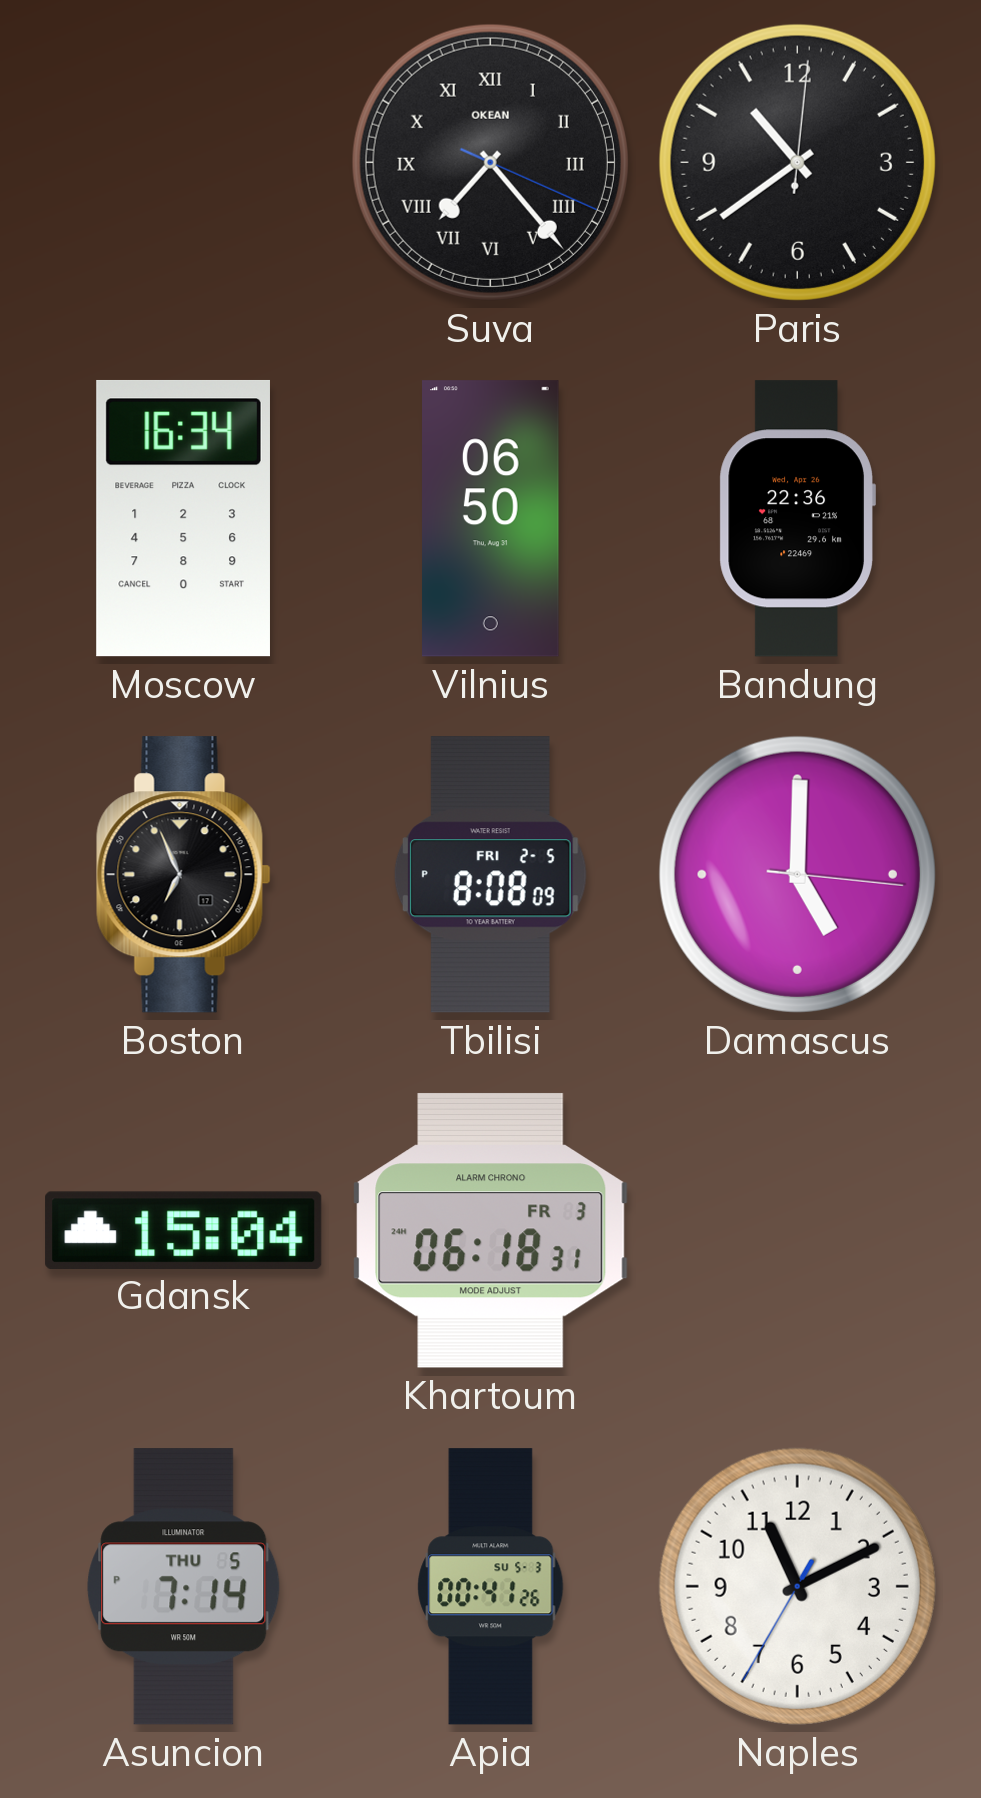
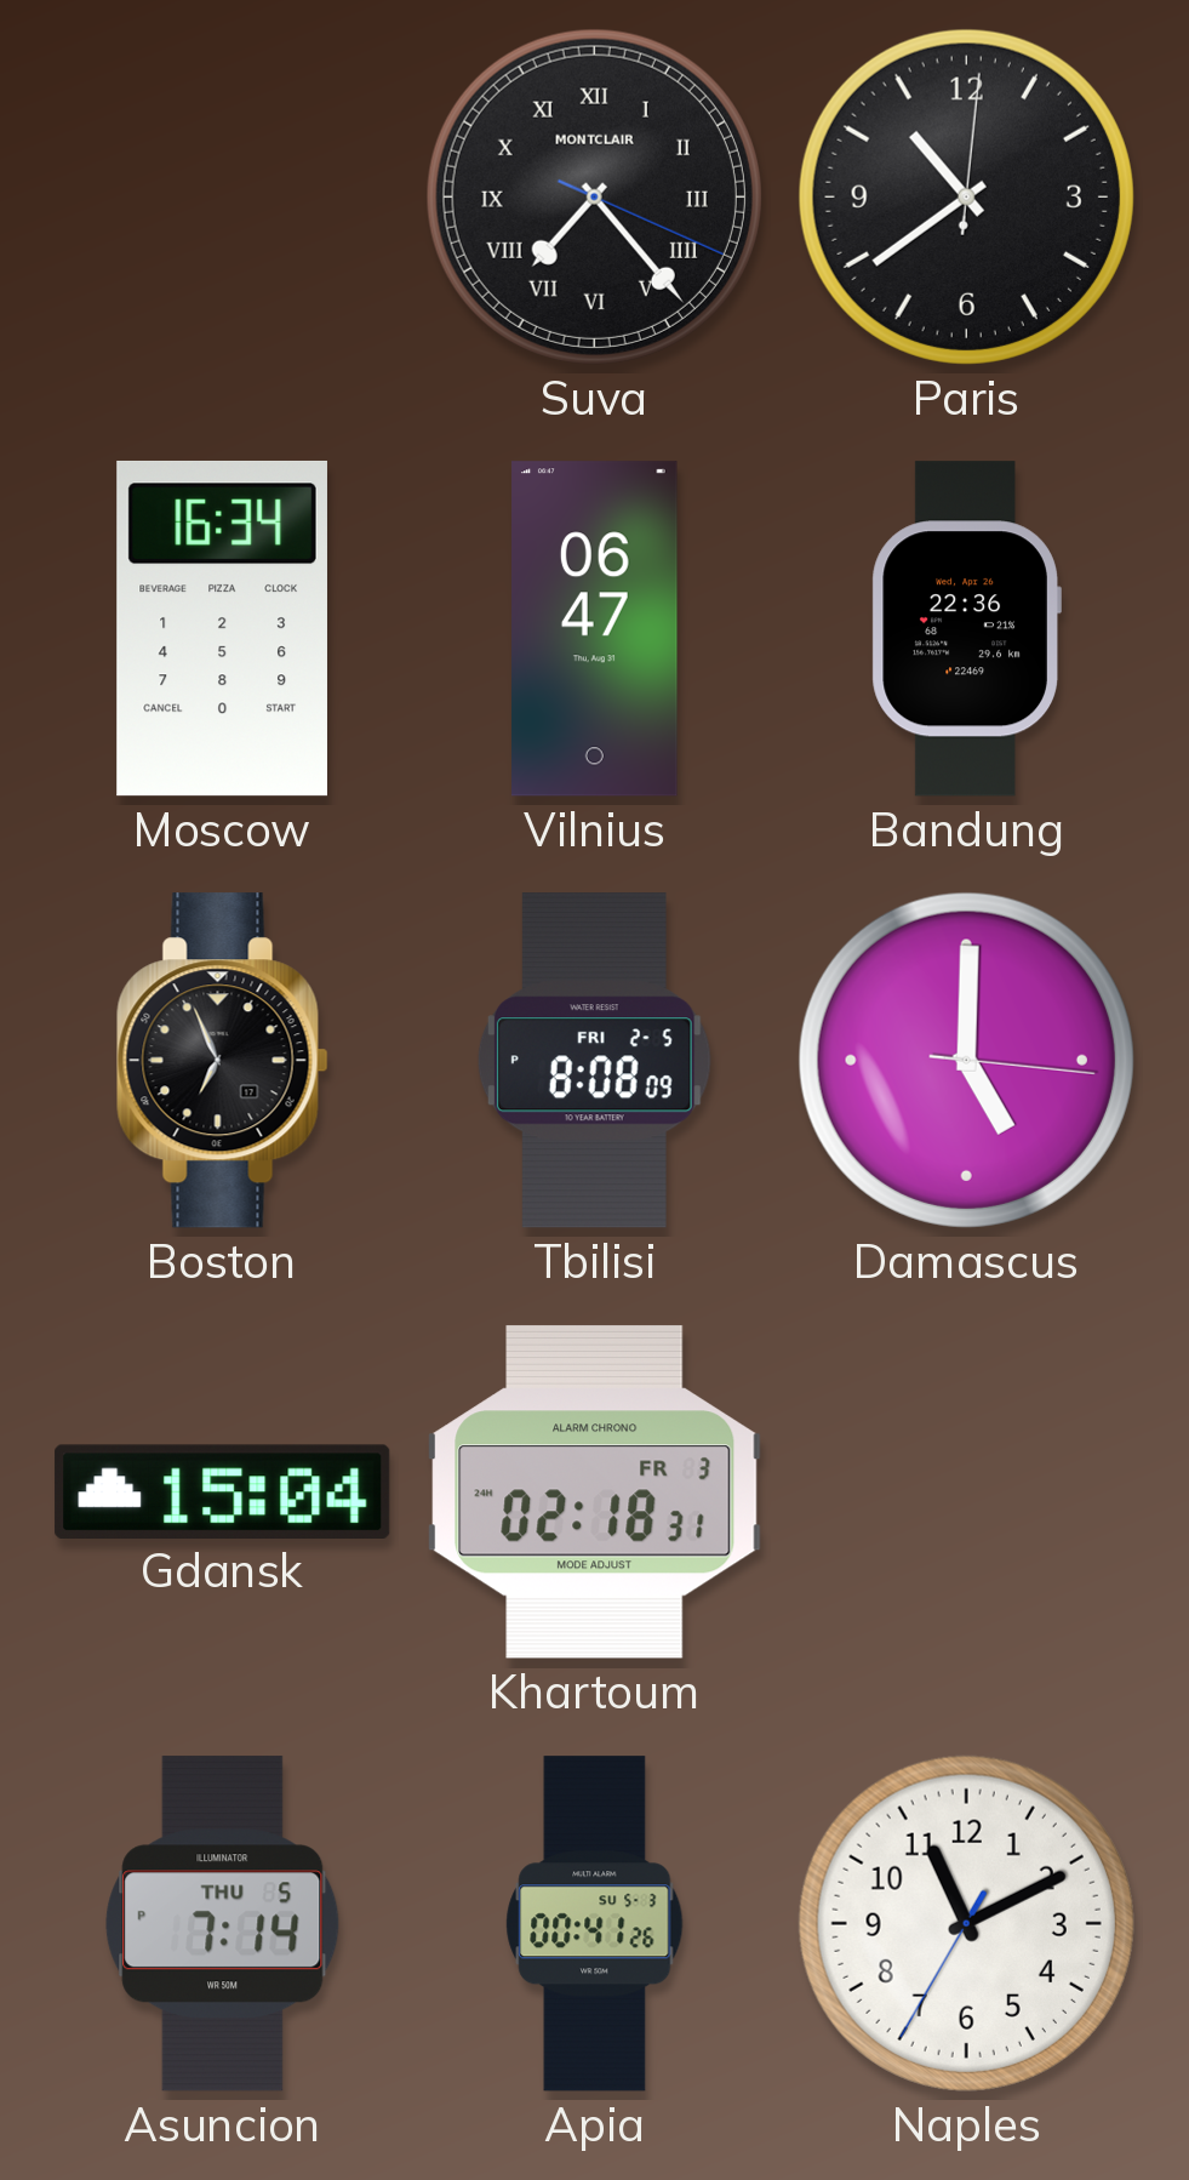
Suva brand: OKEAN -> MONTCLAIR
Vilnius: 06:50 -> 06:47
Khartoum: 06:18 -> 02:18
